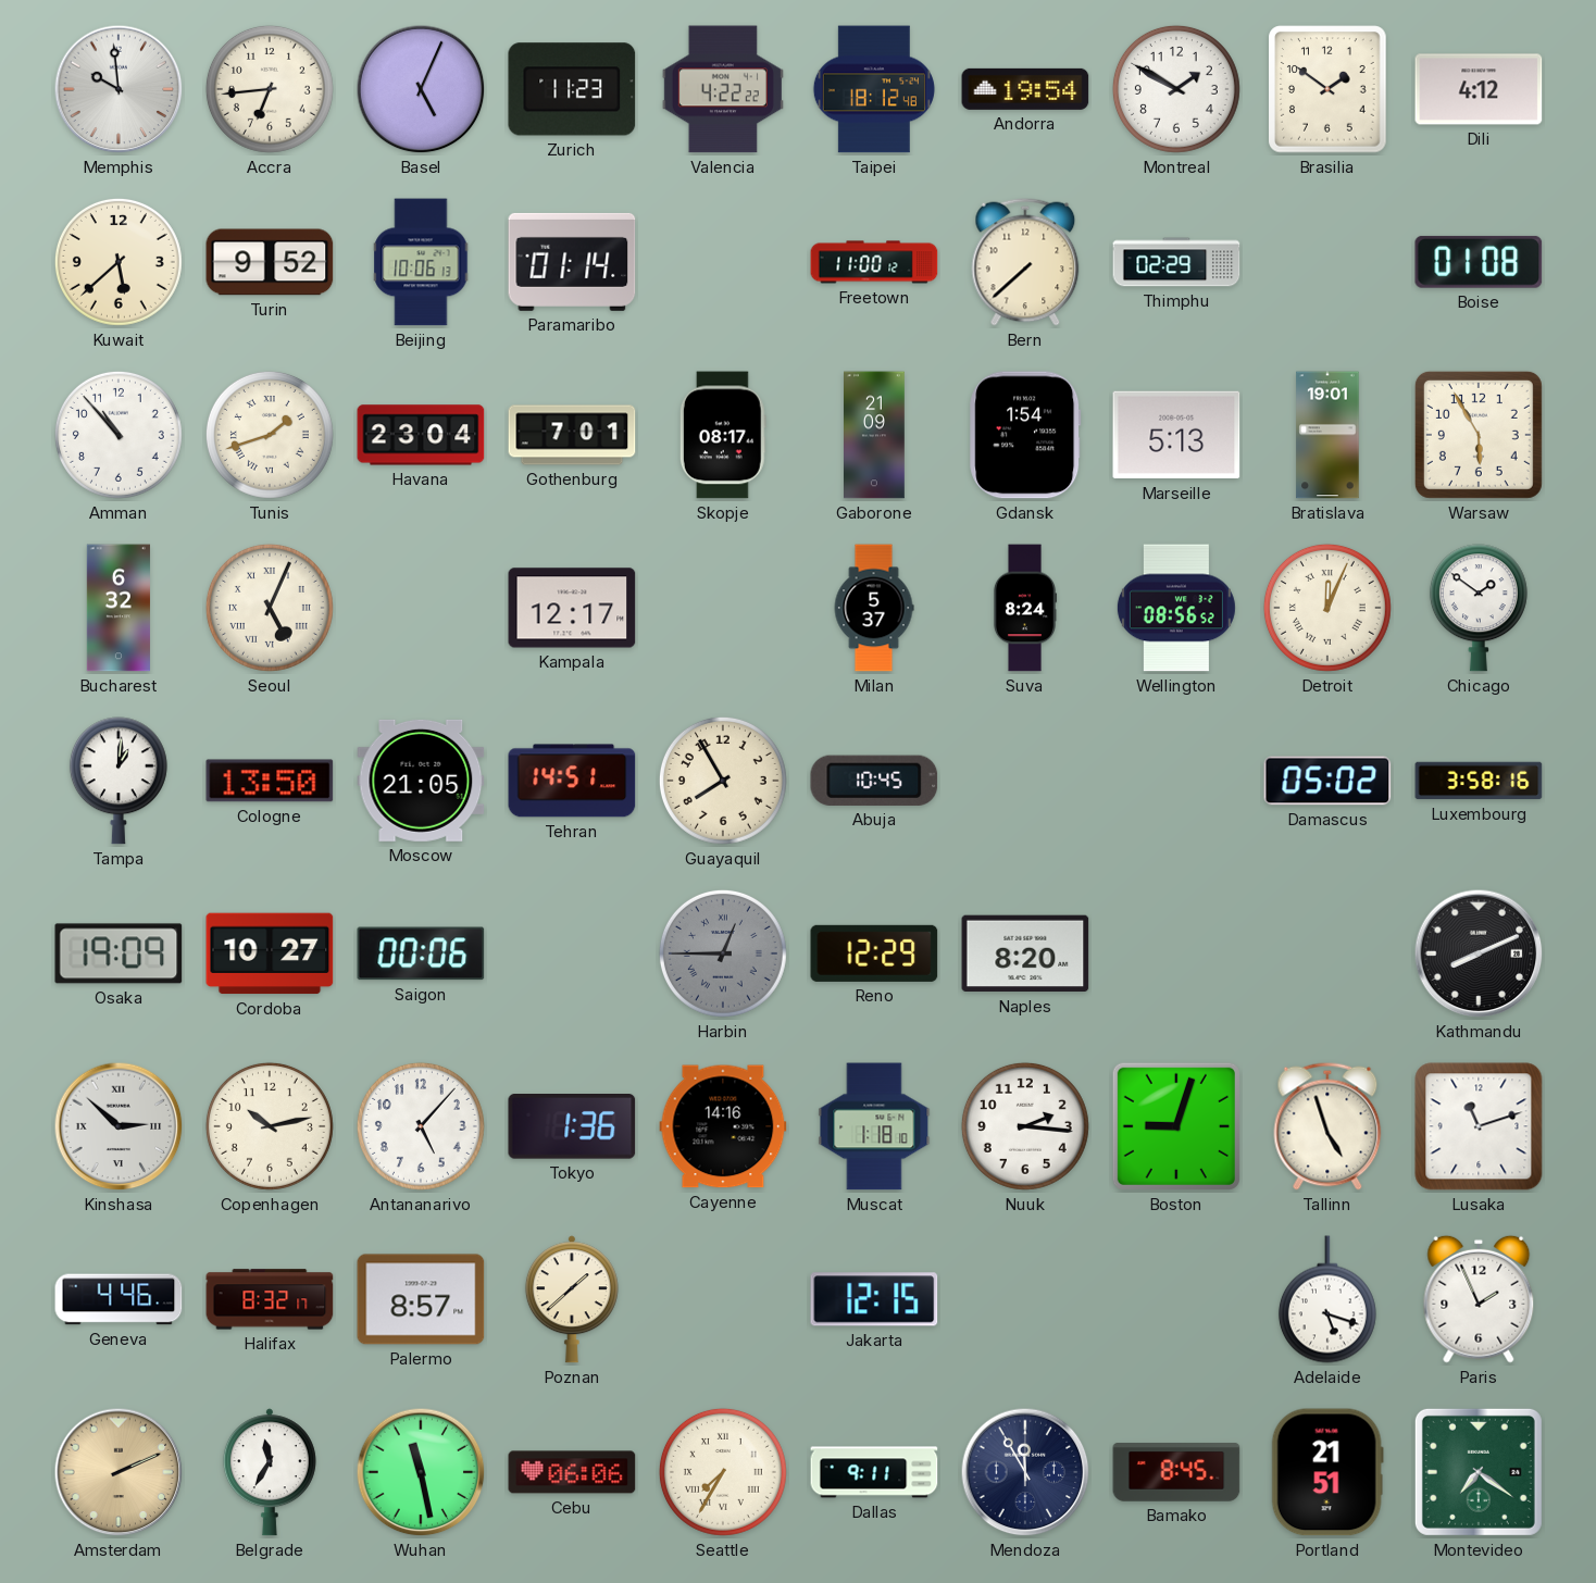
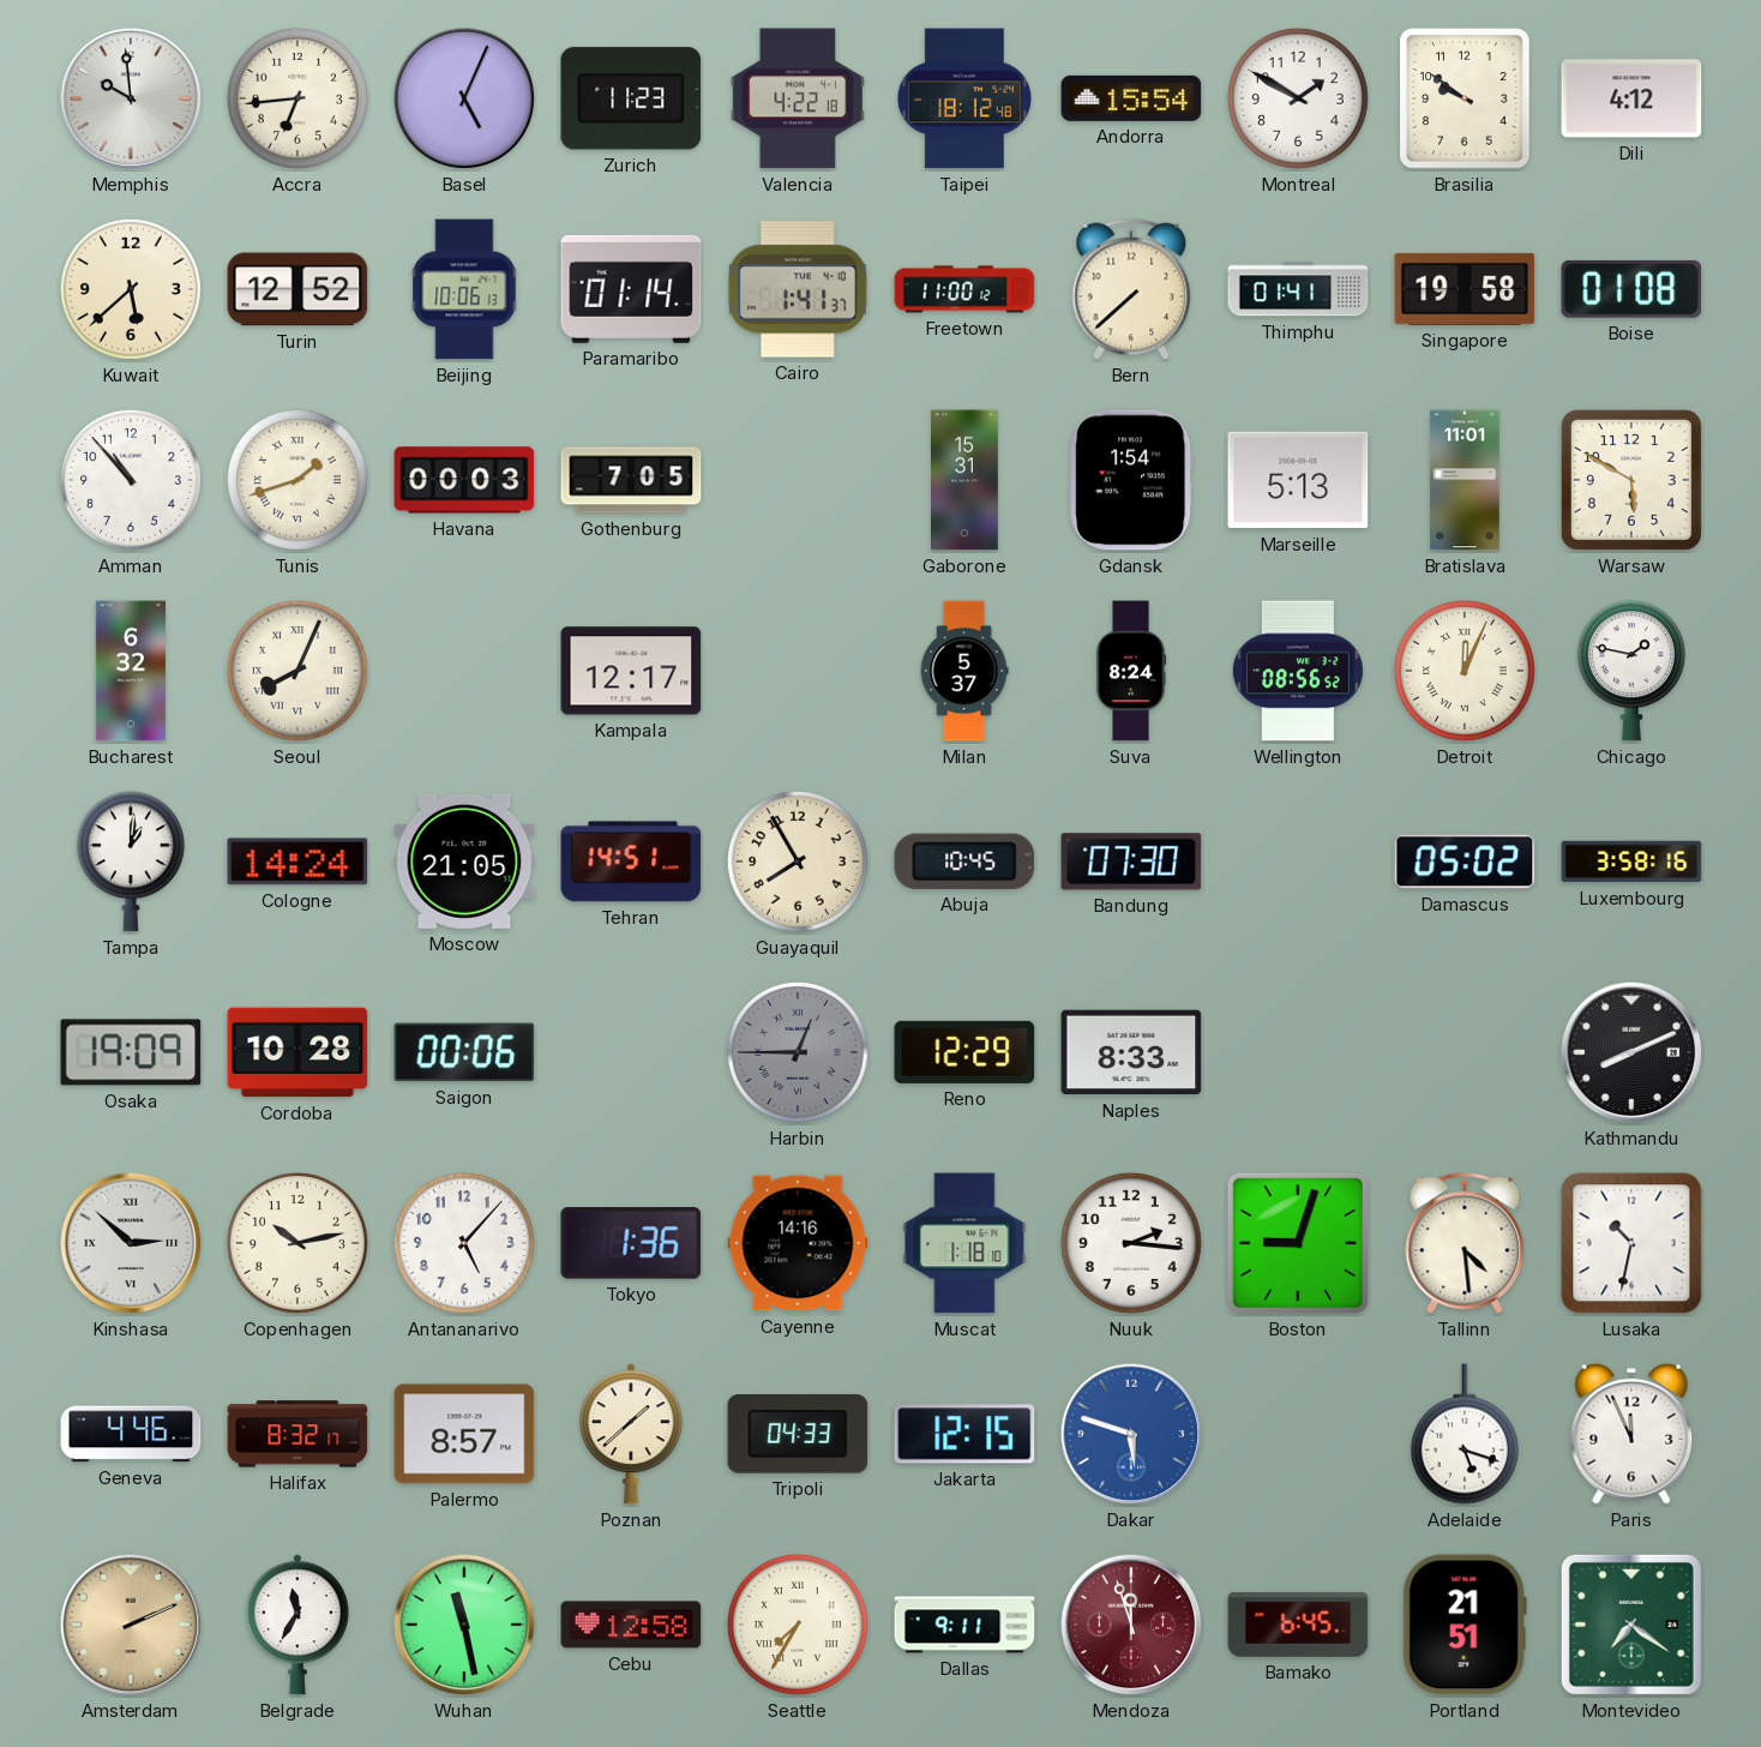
Valencia: 4:22:22 -> 4:22:18
Andorra: 19:54 -> 15:54
Brasilia: 1:51 -> 9:51
Turin: 9:52 -> 12:52
Cairo: none -> 1:41
Thimphu: 02:29 -> 01:41
Singapore: none -> 19:58
Havana: 23:04 -> 00:03
Gothenburg: 7:01 -> 7:05
Skopje: 08:17 -> none
Gaborone: 21:09 -> 15:31
Bratislava: 19:01 -> 11:01
Warsaw: 5:55 -> 5:50
Seoul: 5:04 -> 8:04
Chicago: 1:51 -> 1:47
Cologne: 13:50 -> 14:24
Bandung: none -> 07:30
Cordoba: 10:27 -> 10:28
Naples: 8:20 -> 8:33
Tallinn: 4:57 -> 4:29
Lusaka: 11:12 -> 10:32
Tripoli: none -> 04:33
Dakar: none -> 5:48
Paris: 1:56 -> 11:56
Cebu: 06:06 -> 12:58
Mendoza: 11:55 -> 11:57
Mendoza dial: navy -> burgundy
Bamako: 8:45 -> 6:45
